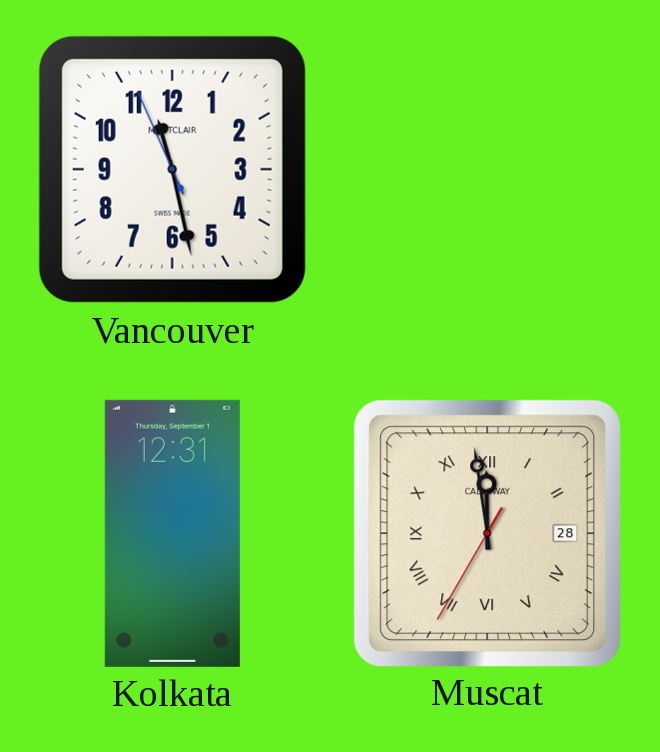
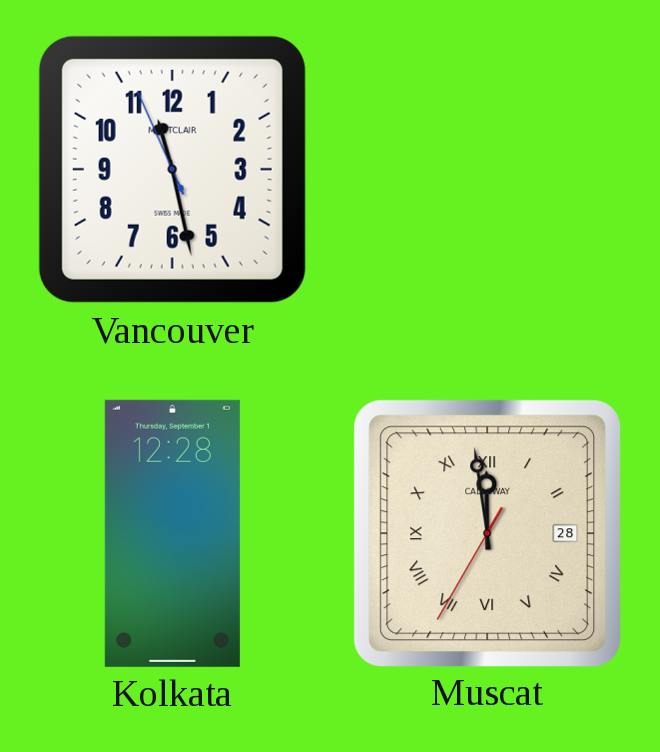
Kolkata: 12:31 -> 12:28
